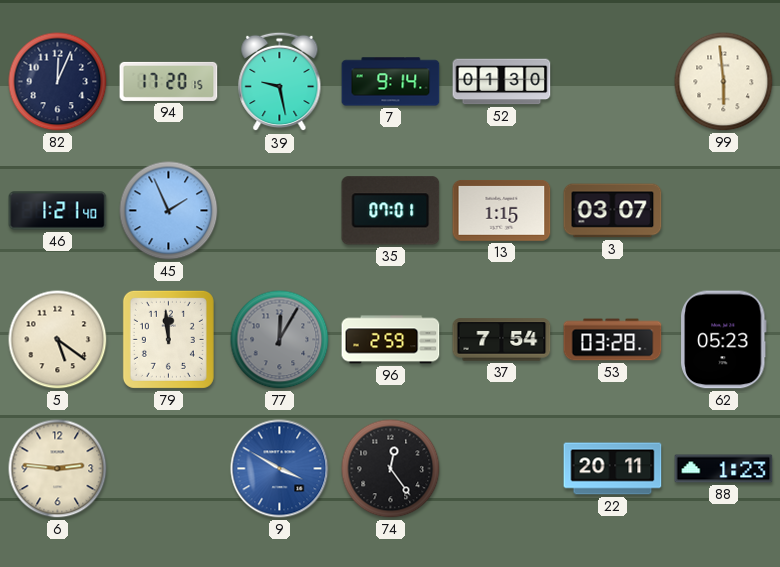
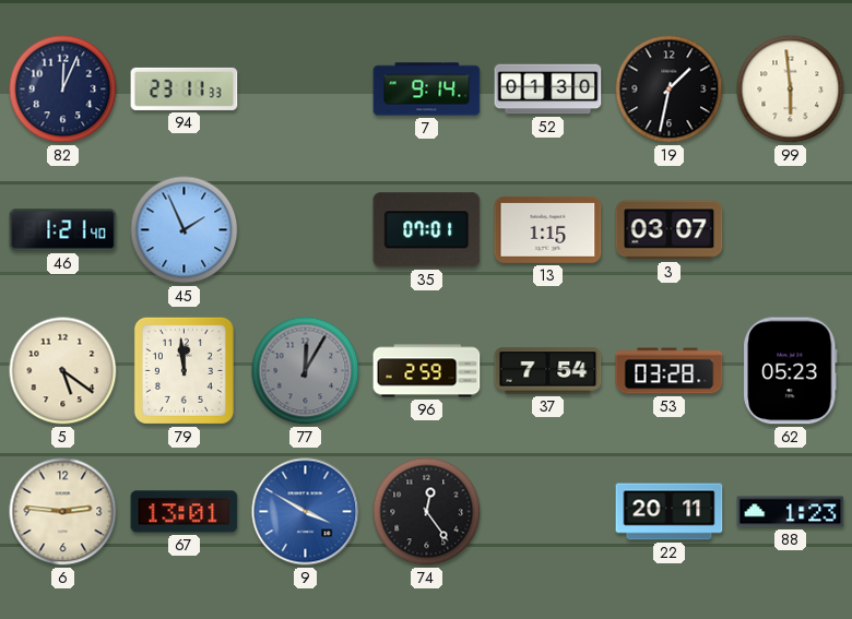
94: 17:20 -> 23:11
39: 9:28 -> none
19: none -> 1:32
67: none -> 13:01
